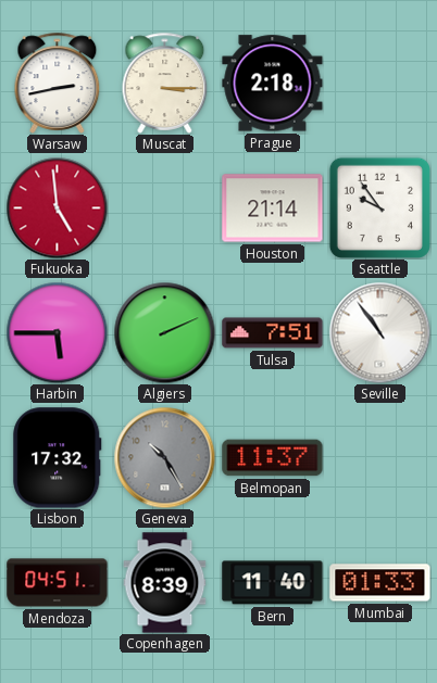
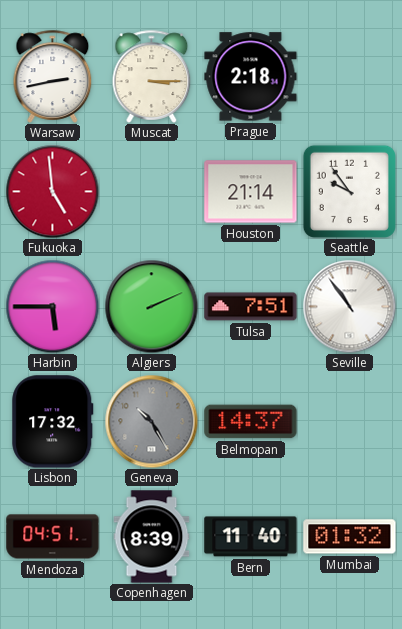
Belmopan: 11:37 -> 14:37
Mumbai: 01:33 -> 01:32
